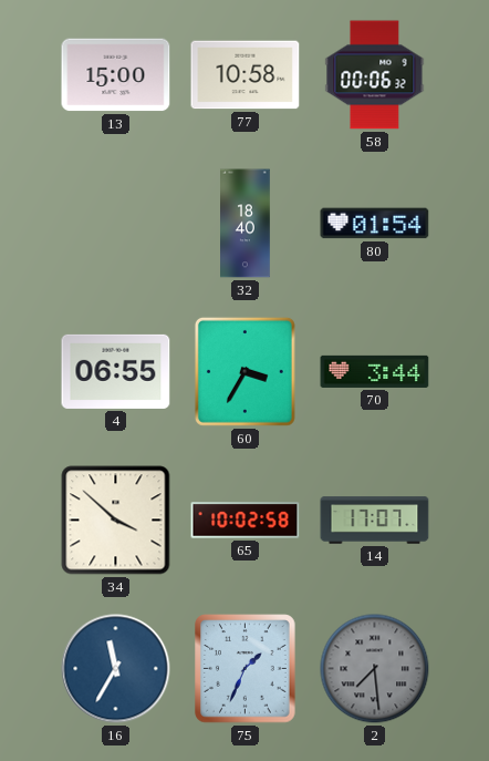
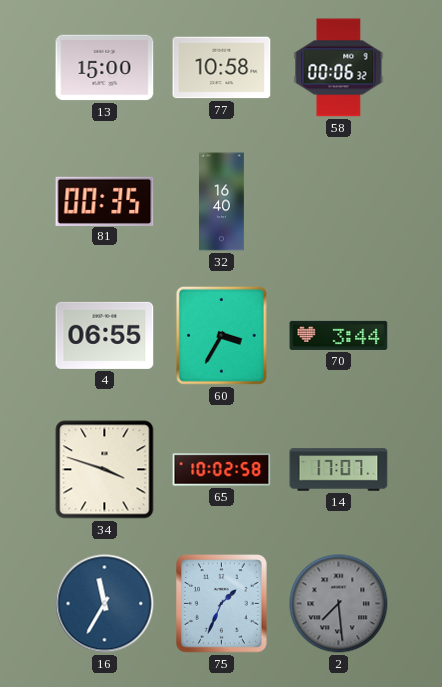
81: none -> 00:35
32: 18:40 -> 16:40
80: 01:54 -> none
34: 3:52 -> 3:48
